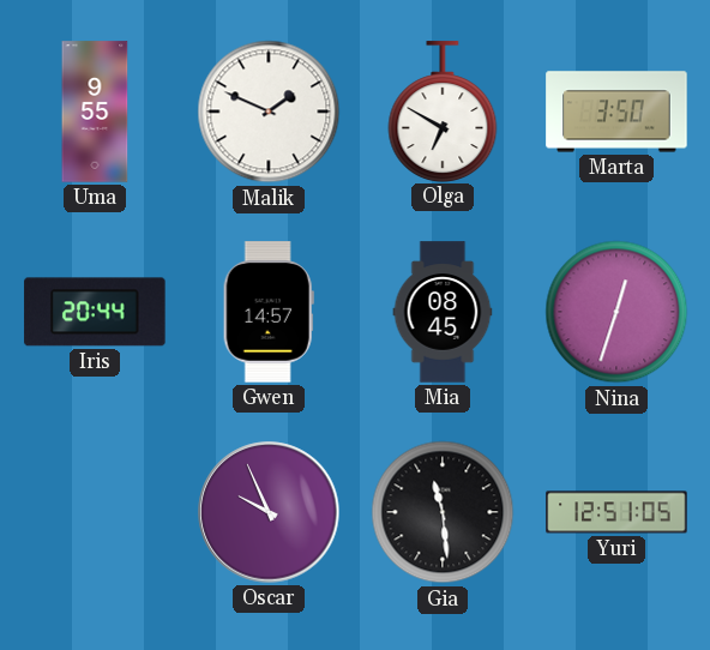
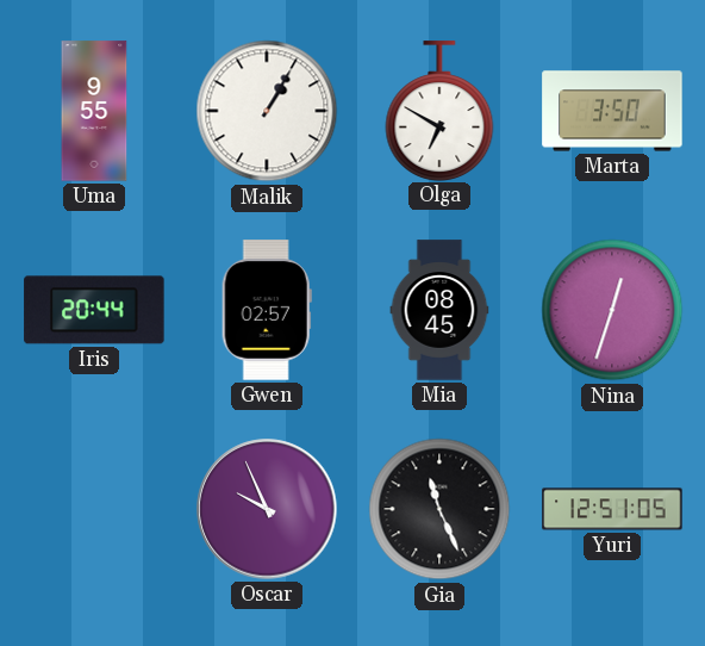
Malik: 1:49 -> 1:05
Gwen: 14:57 -> 02:57
Gia: 11:29 -> 11:26
